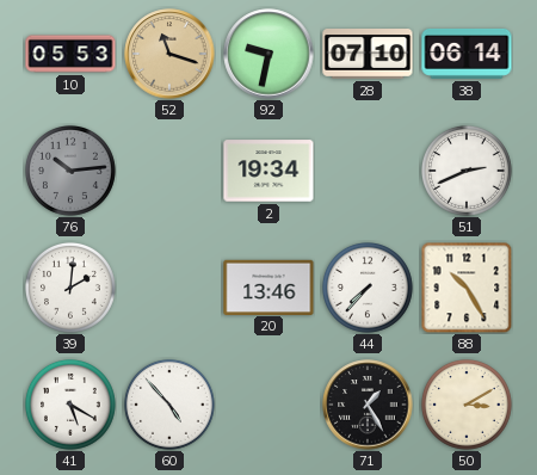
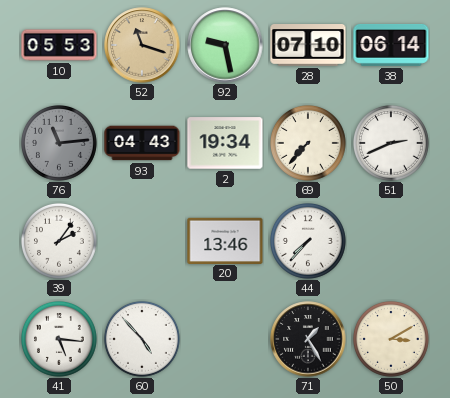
92: 9:32 -> 9:28
76: 10:14 -> 11:14
93: none -> 04:43
69: none -> 7:37
39: 2:01 -> 2:06
88: 10:25 -> none
41: 5:20 -> 5:16
